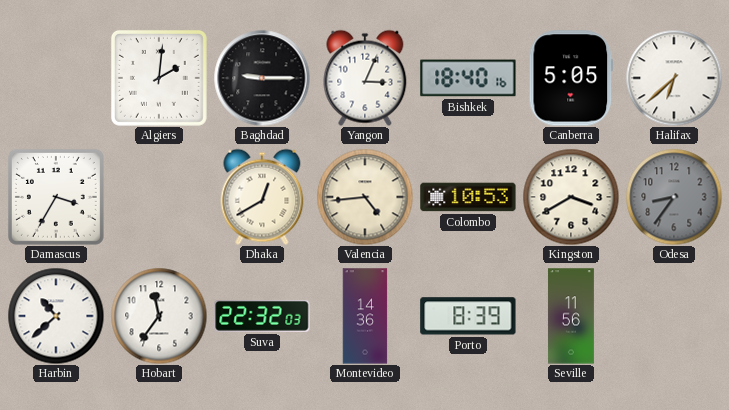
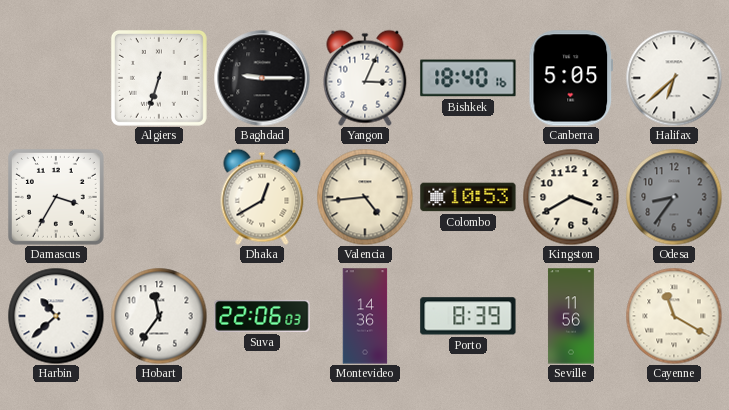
Algiers: 2:01 -> 6:33
Suva: 22:32 -> 22:06
Cayenne: none -> 11:20
